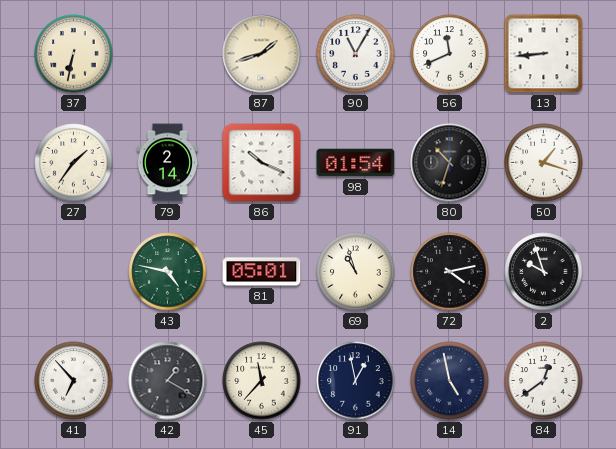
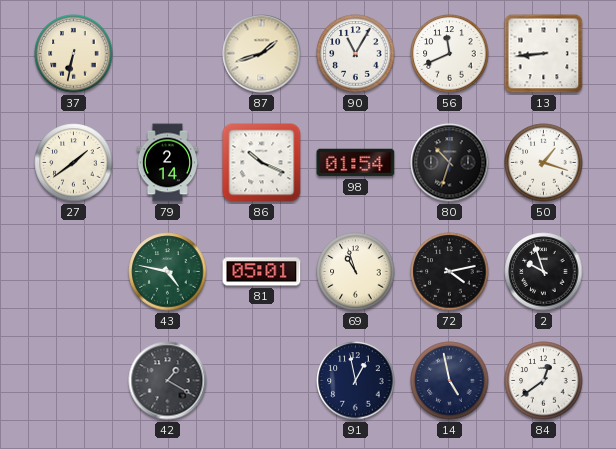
27: 1:36 -> 1:39
41: 6:53 -> none
45: 11:37 -> none
